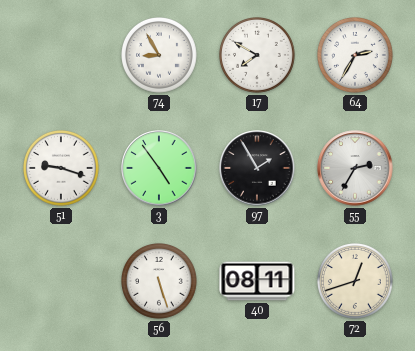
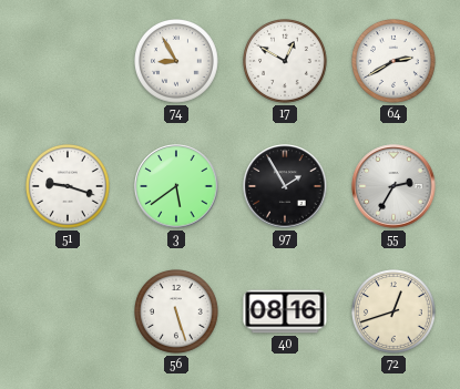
17: 7:50 -> 12:50
64: 2:35 -> 2:40
3: 4:54 -> 5:39
40: 08:11 -> 08:16
